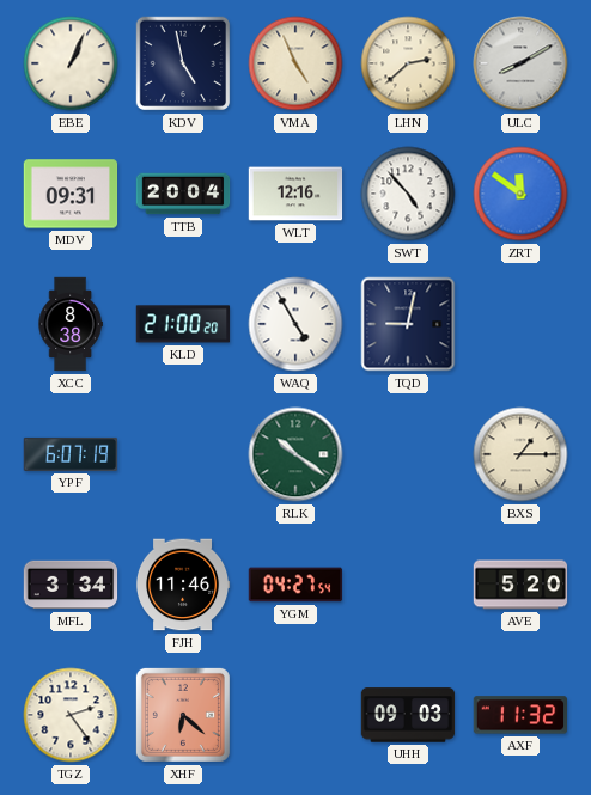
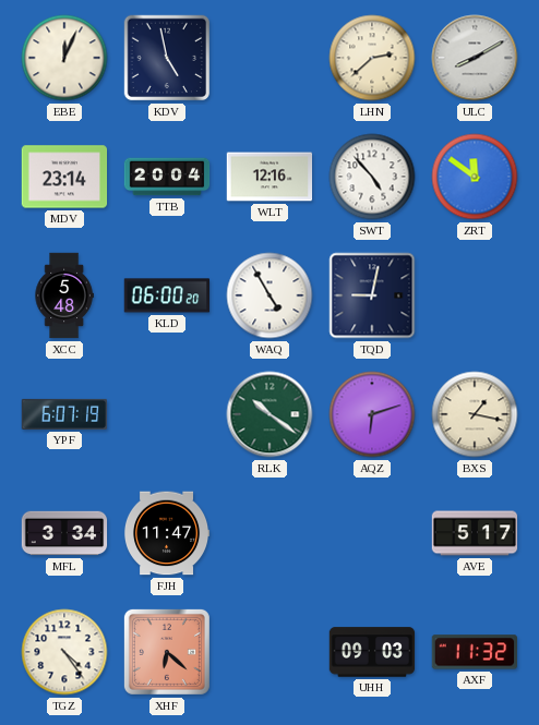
EBE: 1:04 -> 12:04
VMA: 4:56 -> none
MDV: 09:31 -> 23:14
XCC: 8:38 -> 5:48
KLD: 21:00 -> 06:00
AQZ: none -> 6:12
BXS: 1:15 -> 1:17
FJH: 11:46 -> 11:47
YGM: 04:27 -> none
AVE: 5:20 -> 5:17
TGZ: 2:24 -> 4:24
